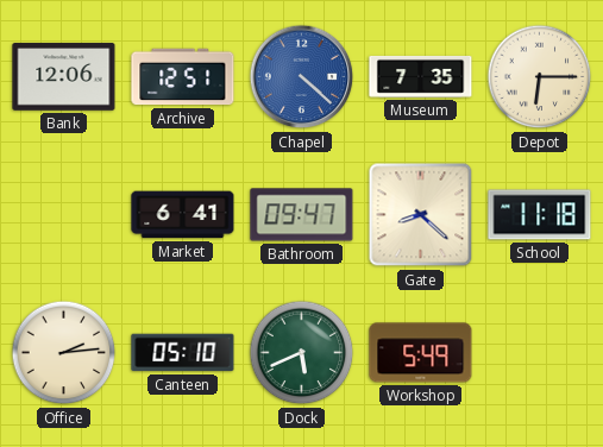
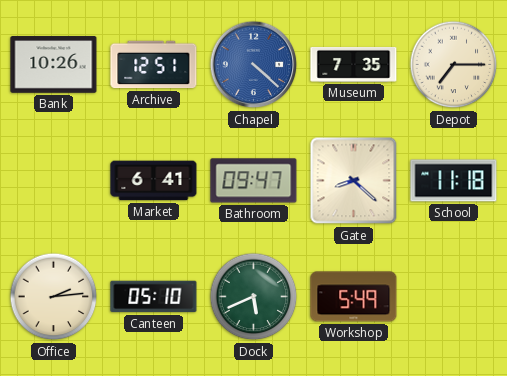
Bank: 12:06 -> 10:26
Depot: 6:15 -> 7:15
